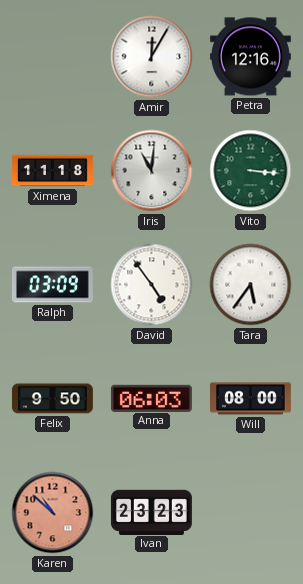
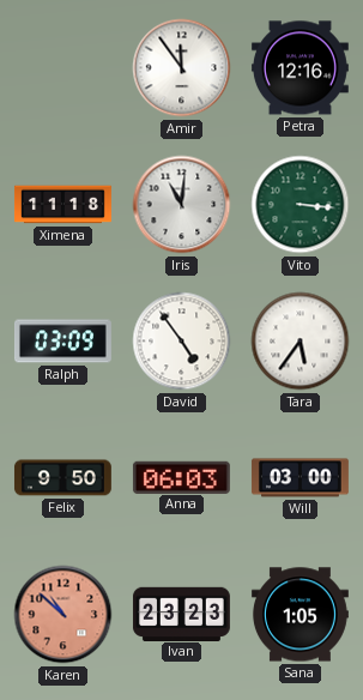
Amir: 12:05 -> 11:54
Will: 08:00 -> 03:00
Sana: none -> 1:05
